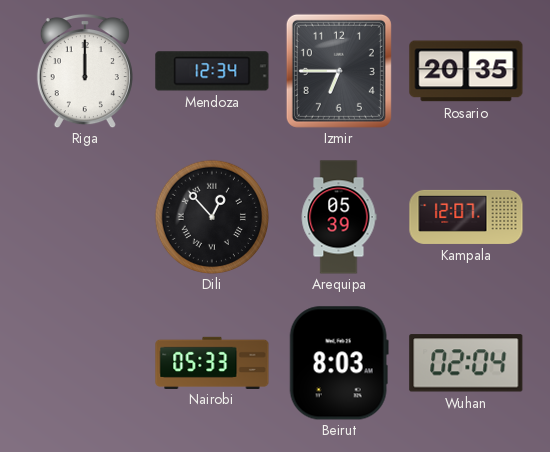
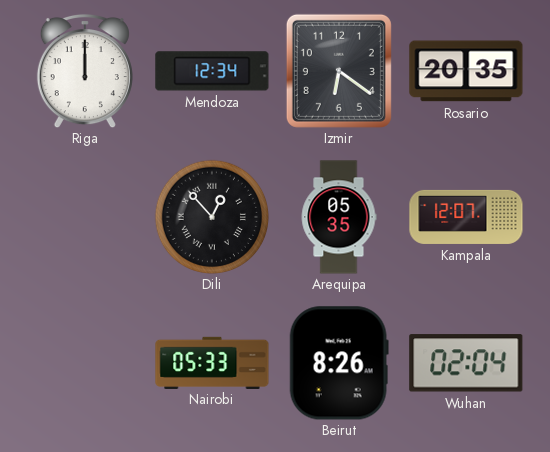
Izmir: 6:45 -> 6:21
Arequipa: 05:39 -> 05:35
Beirut: 8:03 -> 8:26
